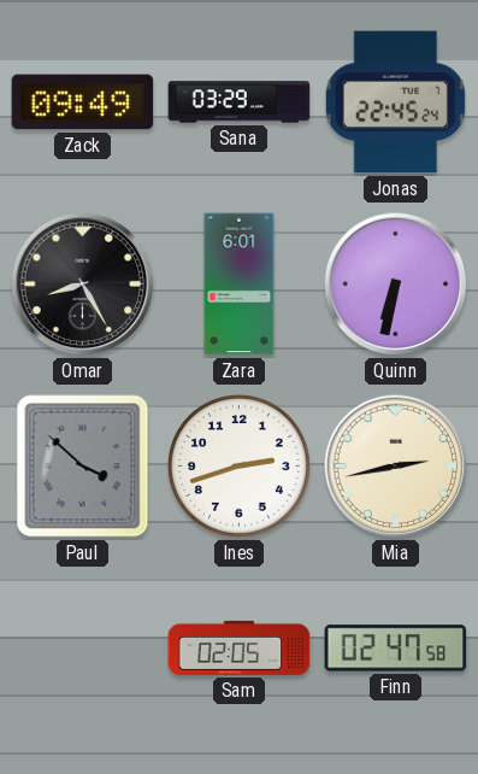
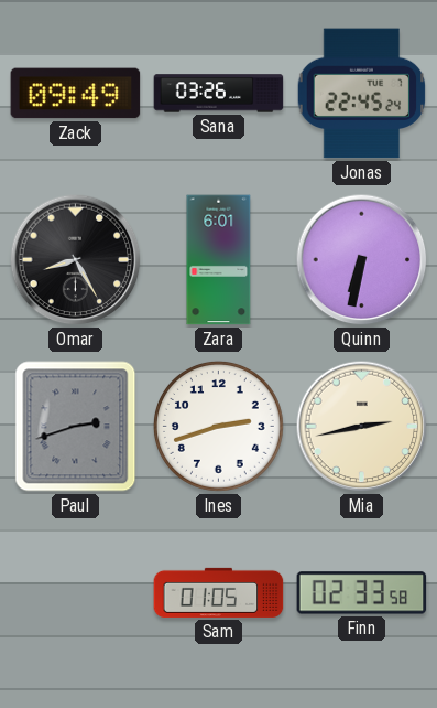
Sana: 03:29 -> 03:26
Paul: 3:52 -> 2:42
Sam: 02:05 -> 01:05
Finn: 02:47 -> 02:33
